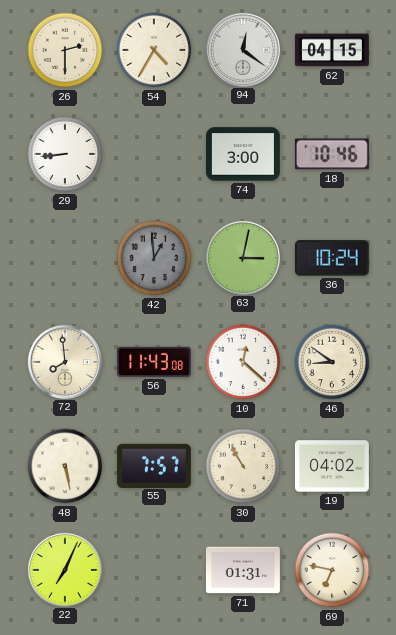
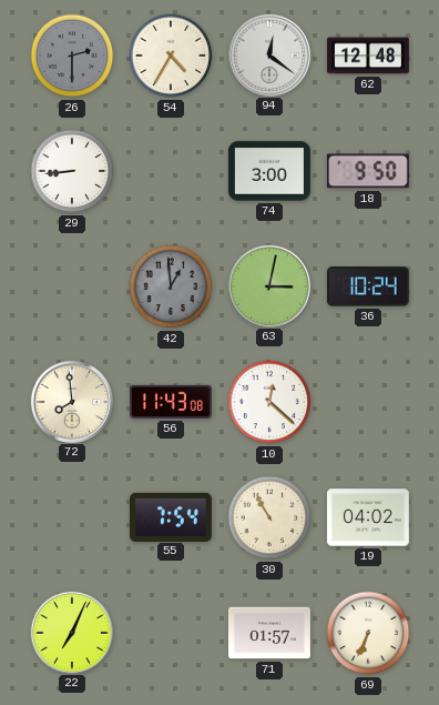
26 dial: cream -> grey
62: 04:15 -> 12:48
18: 10:46 -> 9:50
46: 8:51 -> none
48: 5:28 -> none
55: 7:57 -> 7:54
71: 01:31 -> 01:57
69: 6:47 -> 6:34
